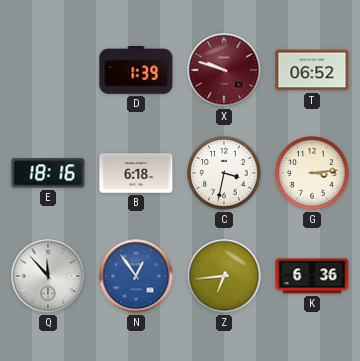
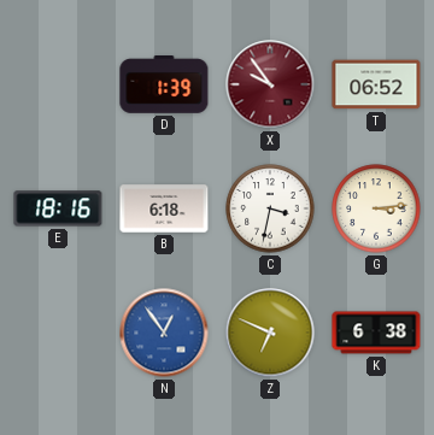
X: 9:48 -> 9:54
Q: 11:53 -> none
Z: 6:44 -> 6:49
K: 6:36 -> 6:38
